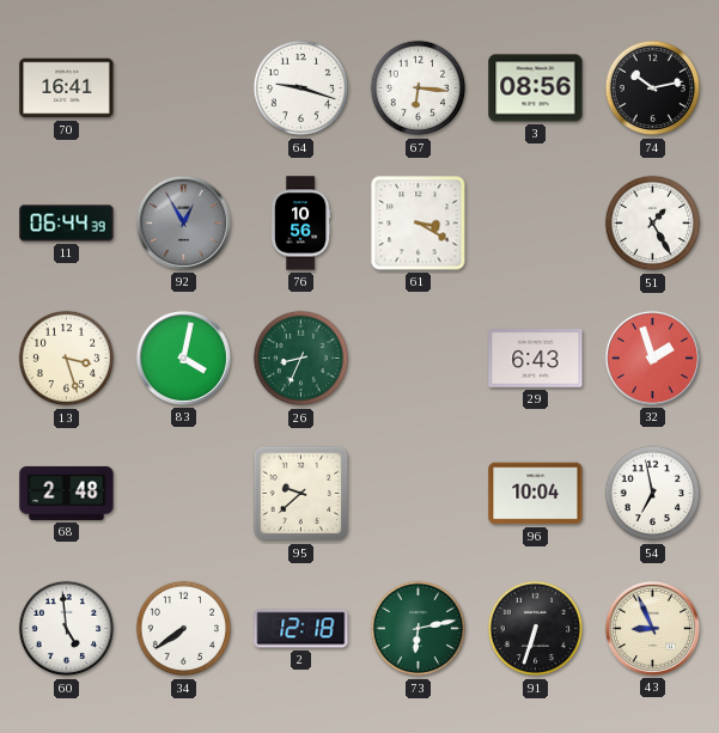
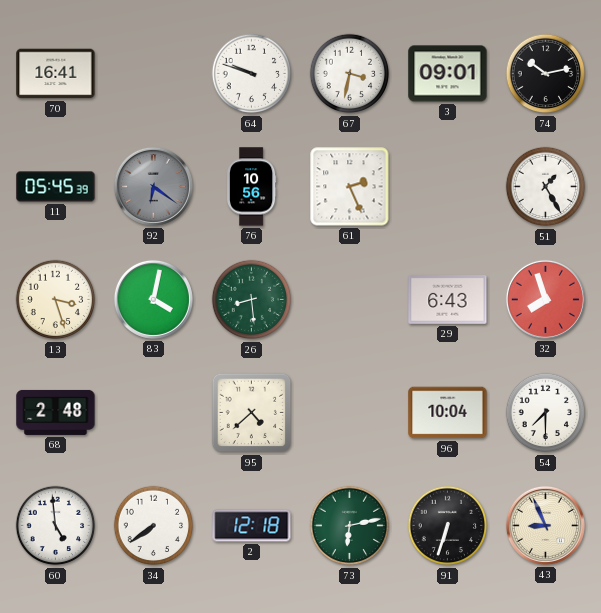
64: 9:18 -> 9:48
67: 6:16 -> 3:32
3: 08:56 -> 09:01
11: 06:44 -> 05:45
92: 12:55 -> 6:21
61: 3:20 -> 2:26
26: 8:34 -> 8:29
32: 1:57 -> 7:57
95: 9:38 -> 4:38
54: 6:58 -> 7:30
